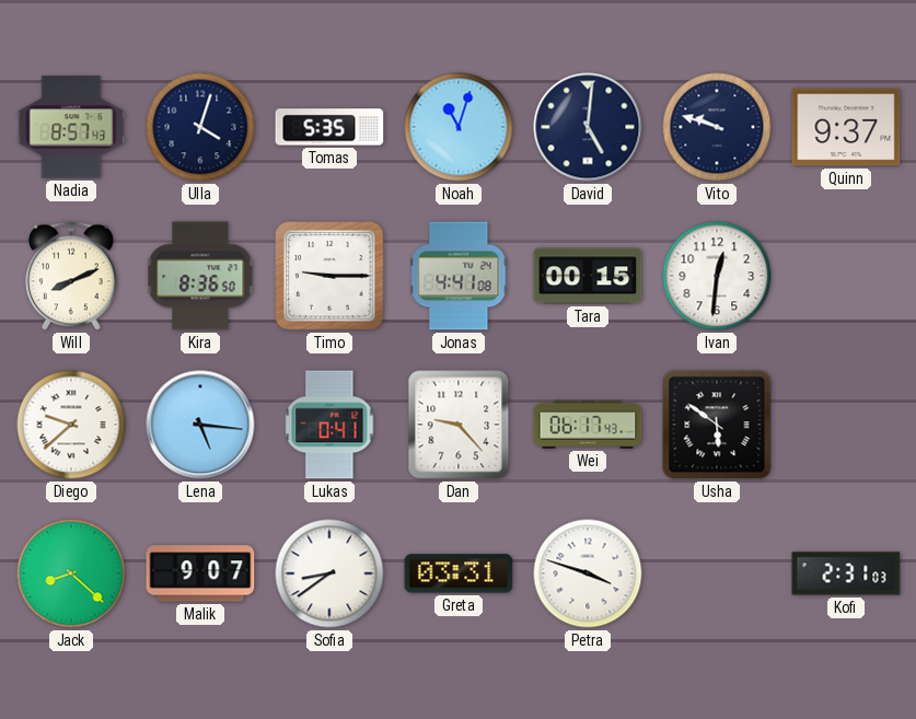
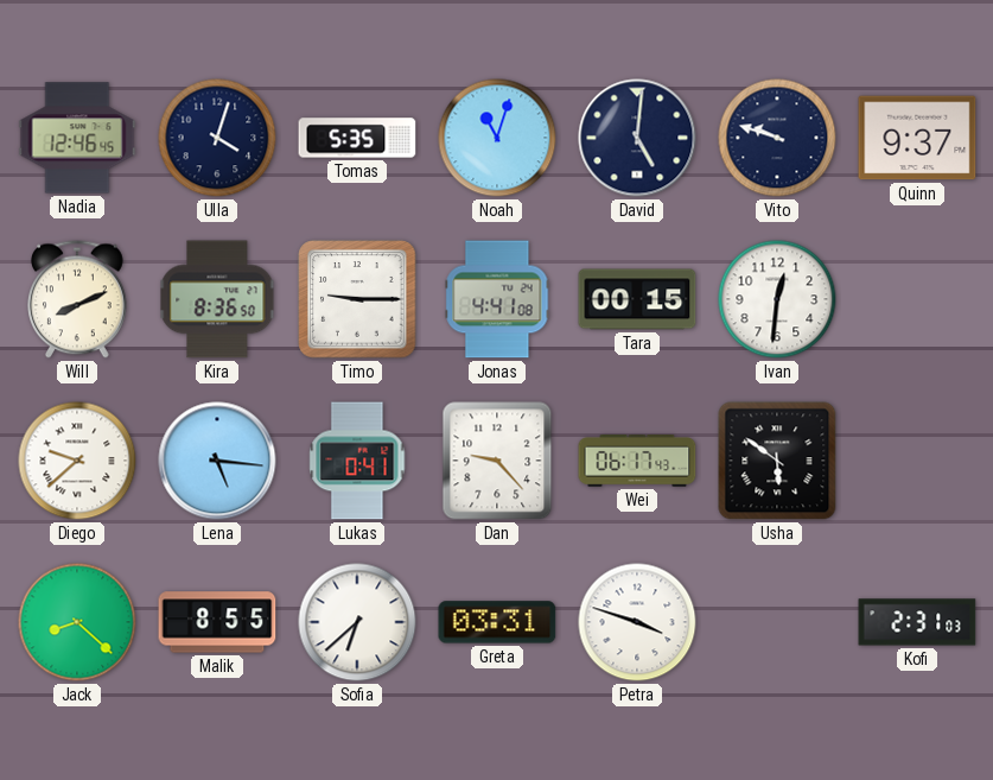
Nadia: 8:57 -> 12:46
Malik: 9:07 -> 8:55
Sofia: 8:39 -> 6:38
